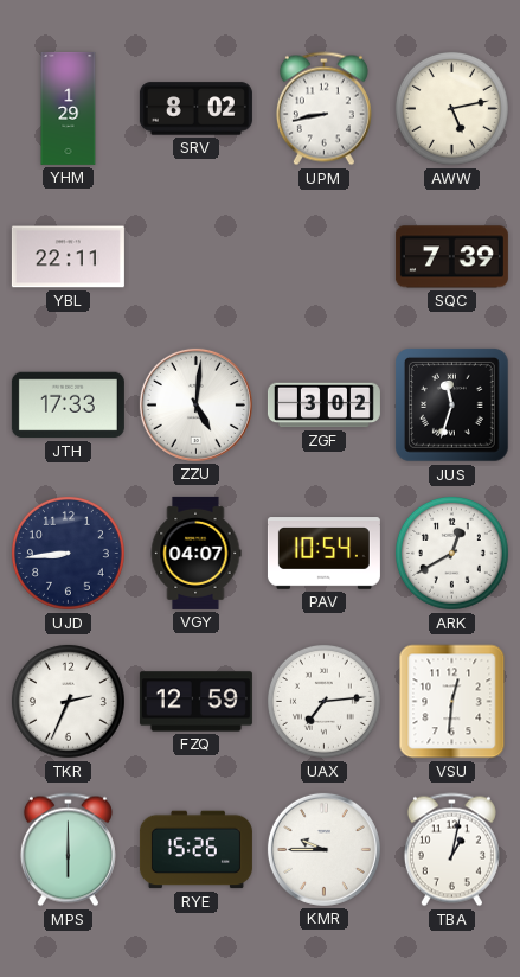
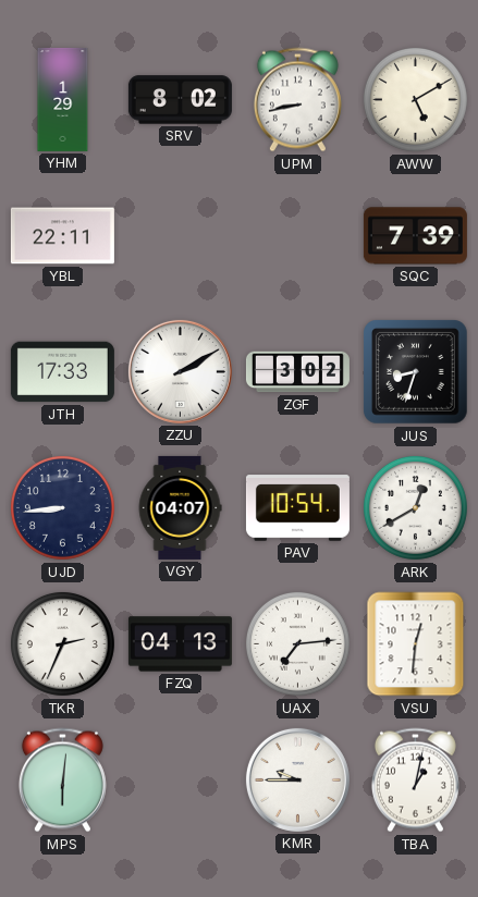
AWW: 5:13 -> 5:10
ZZU: 5:01 -> 2:10
JUS: 11:33 -> 8:33
FZQ: 12:59 -> 04:13
MPS: 6:00 -> 6:01
RYE: 15:26 -> none
